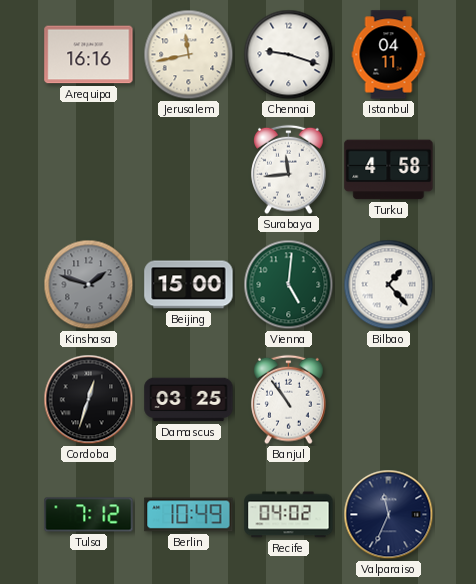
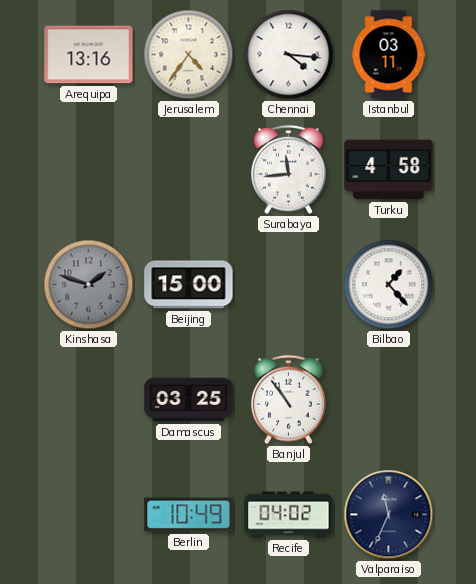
Arequipa: 16:16 -> 13:16
Jerusalem: 11:43 -> 4:36
Chennai: 9:18 -> 4:16
Istanbul: 04:11 -> 03:11
Vienna: 5:01 -> none
Cordoba: 12:33 -> none
Tulsa: 7:12 -> none
